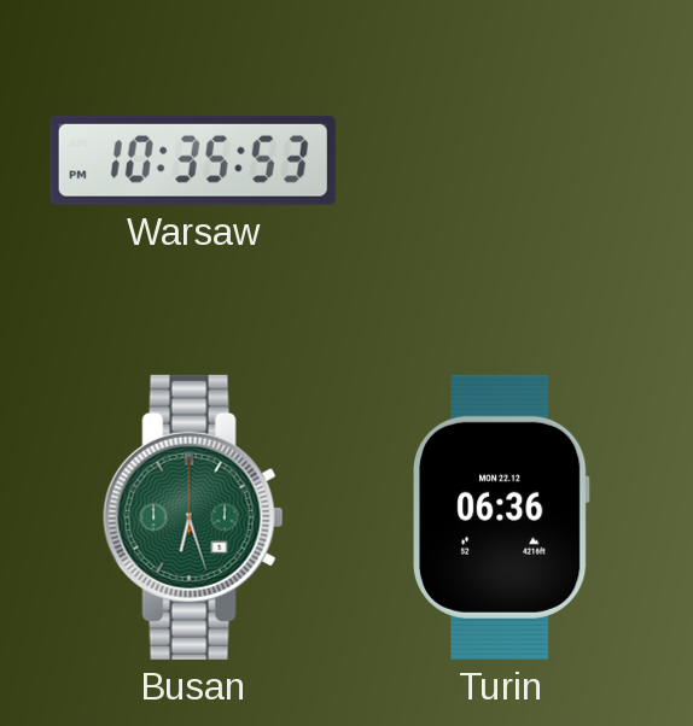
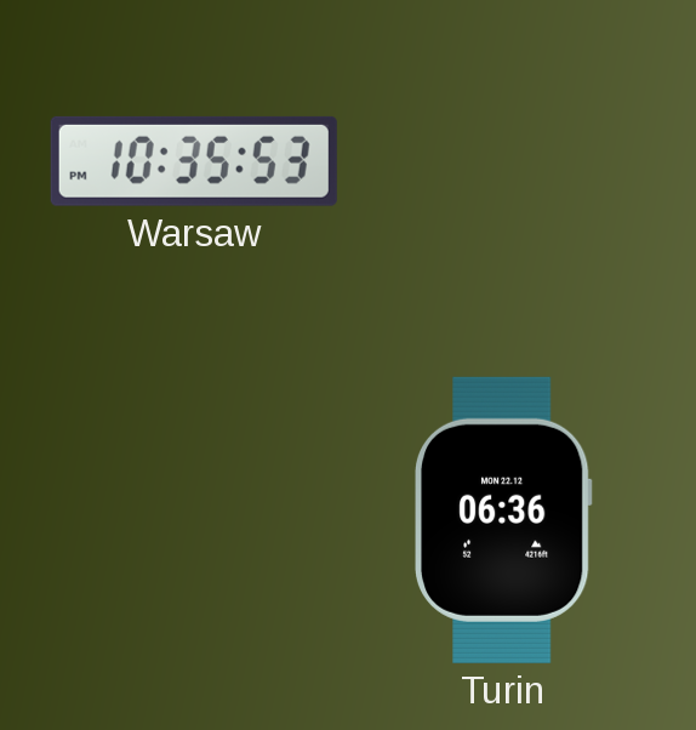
Busan: 6:27 -> none
